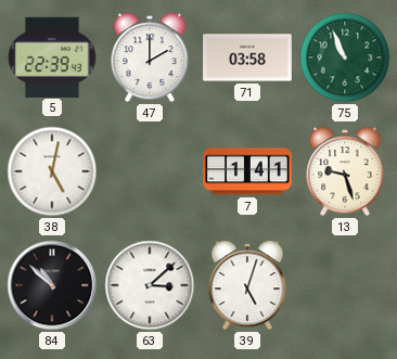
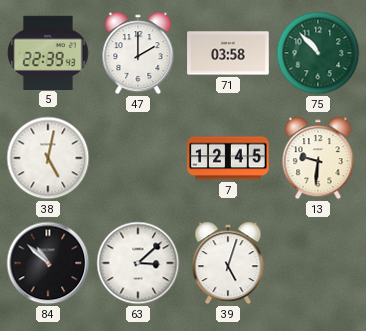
75: 10:56 -> 10:53
7: 1:41 -> 12:45
13: 9:27 -> 9:31
